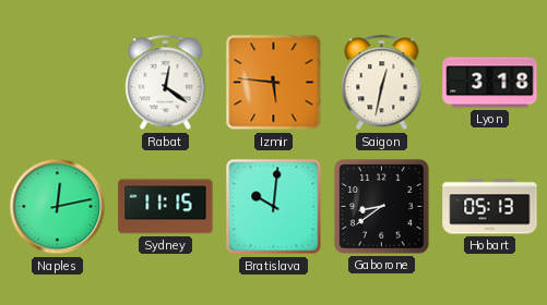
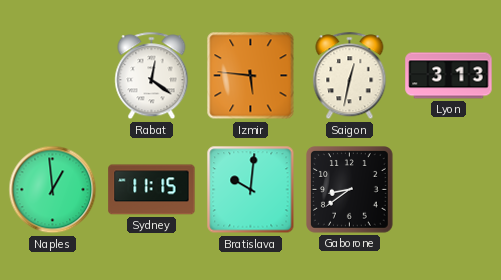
Lyon: 3:18 -> 3:13
Naples: 12:13 -> 12:59
Hobart: 05:13 -> none
